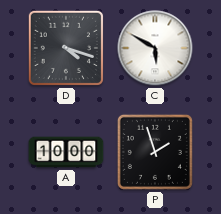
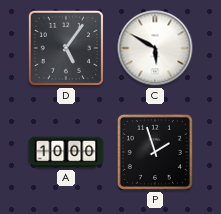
D: 4:18 -> 5:06
